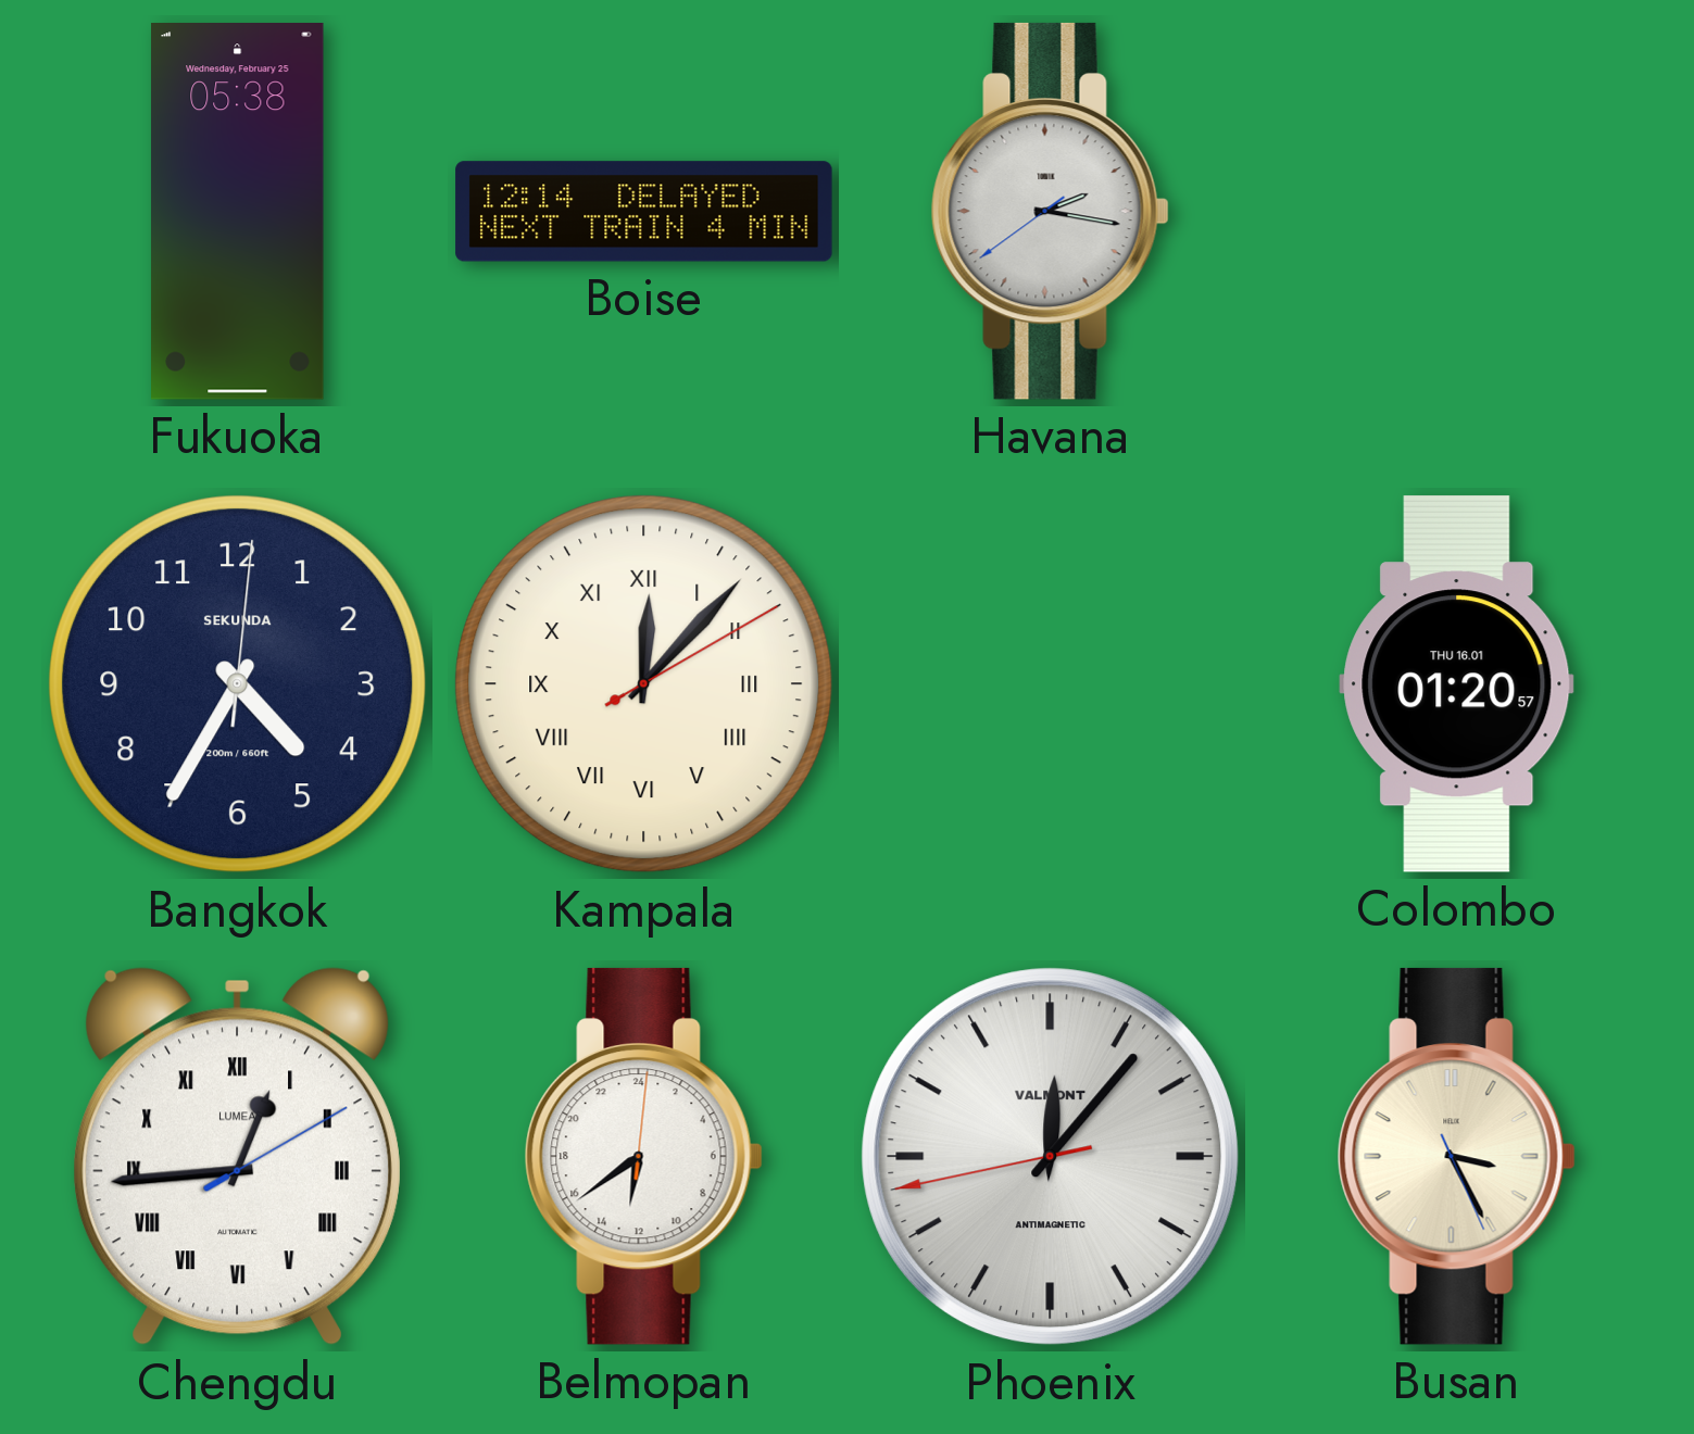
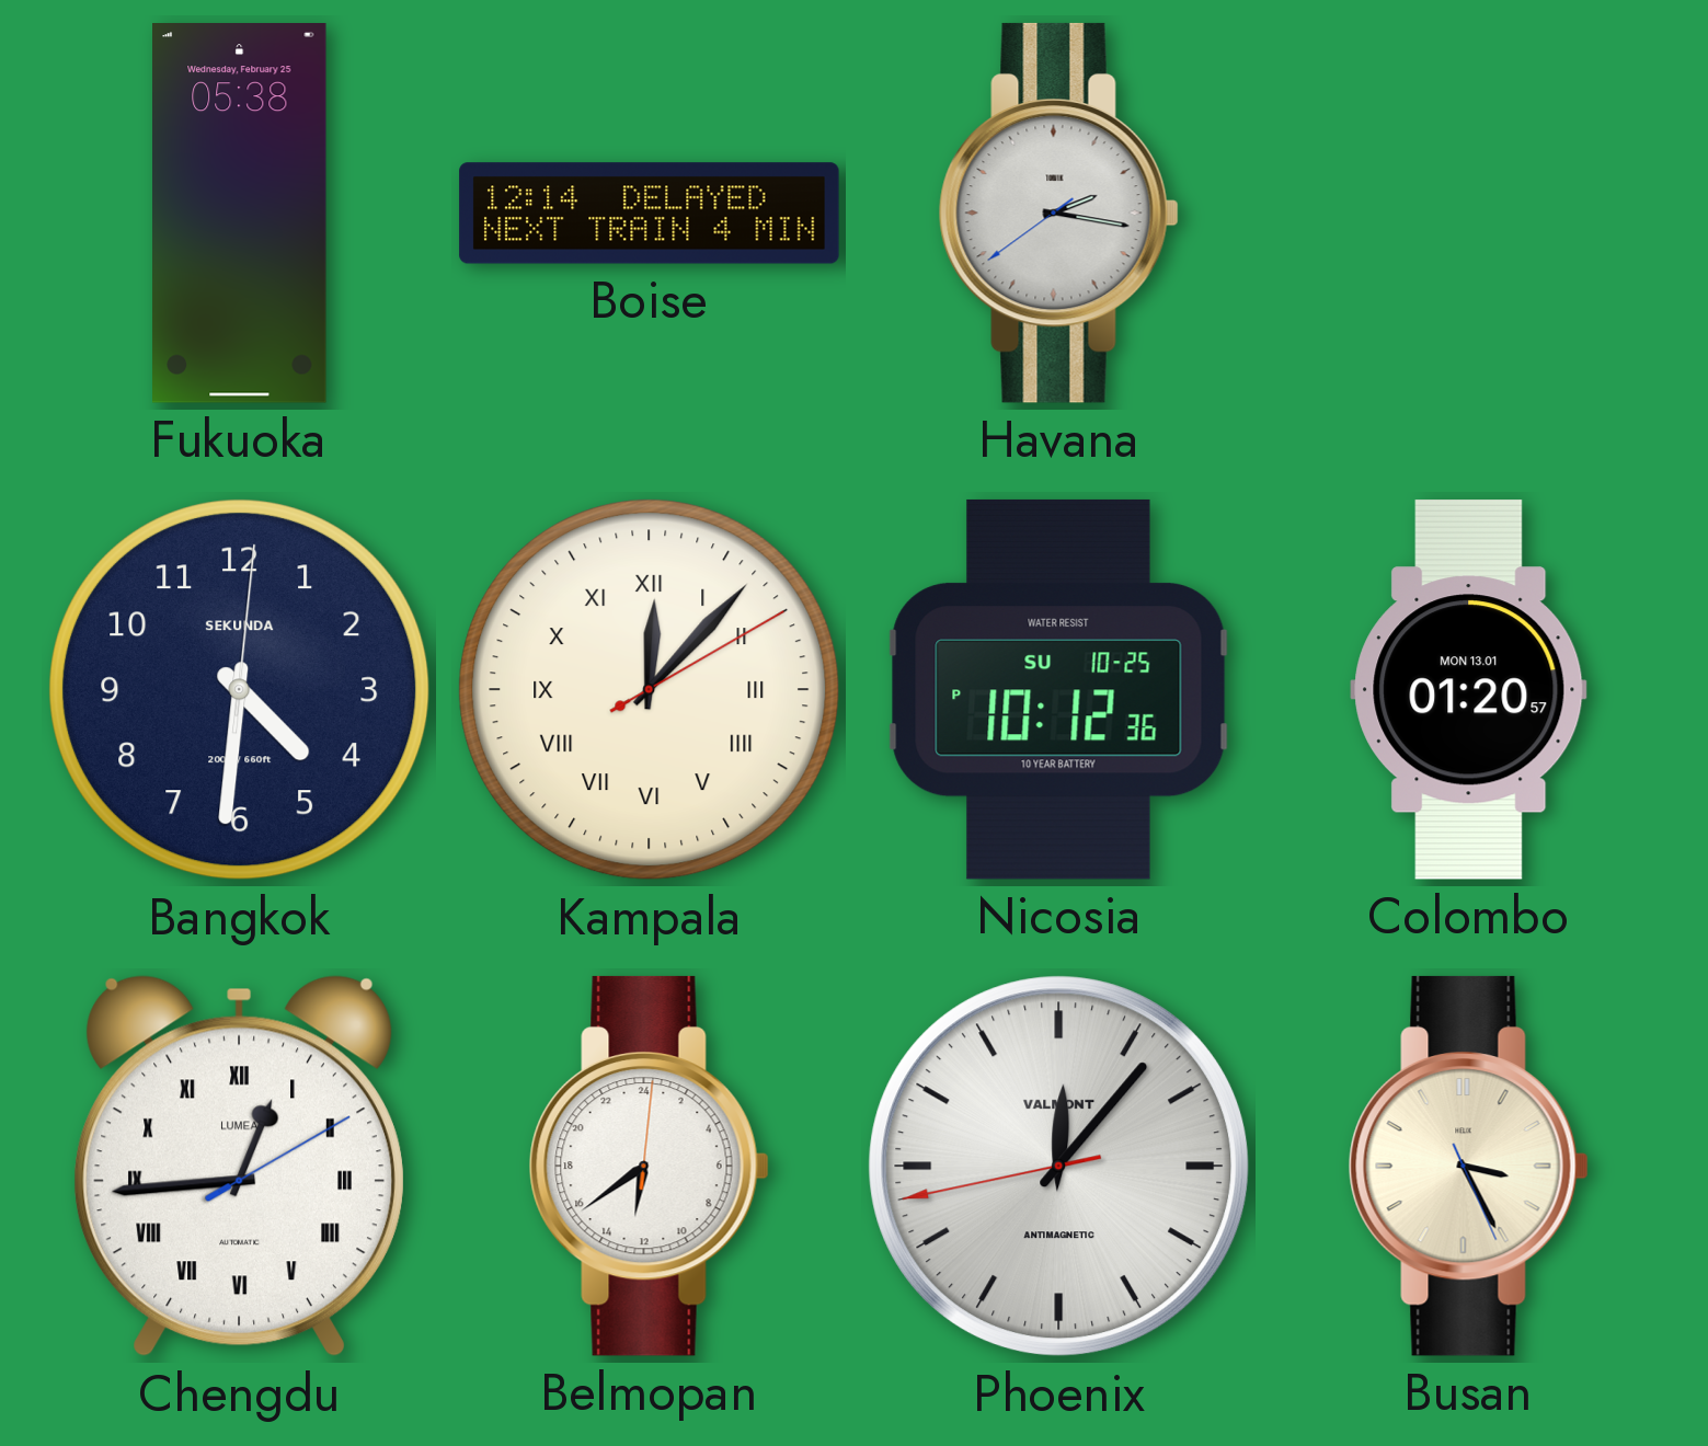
Bangkok: 4:35 -> 4:31
Nicosia: none -> 10:12
Colombo date: THU 16.01 -> MON 13.01
